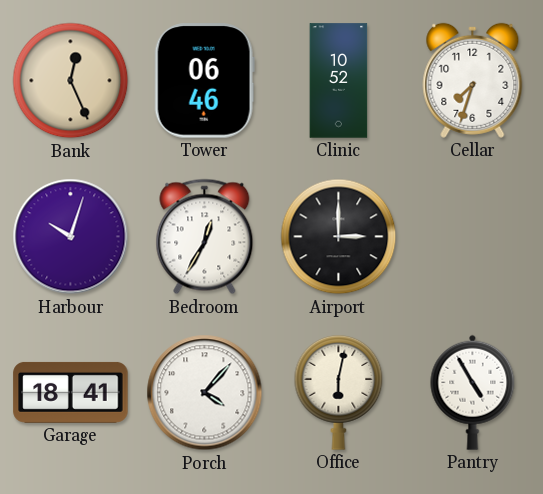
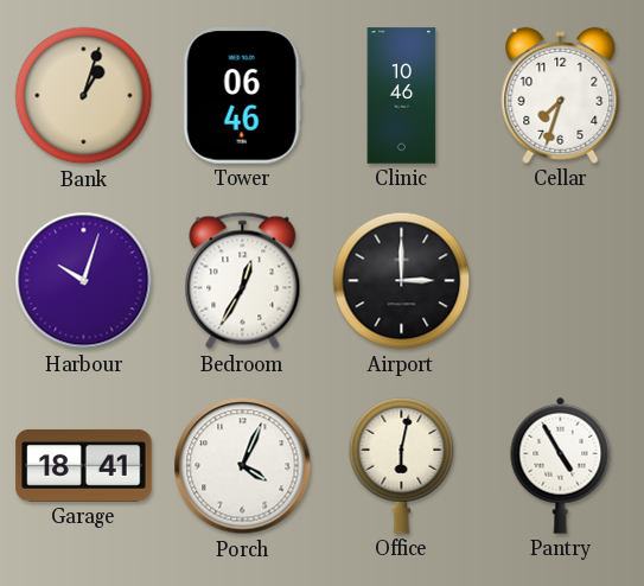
Bank: 12:26 -> 1:03
Clinic: 10:52 -> 10:46
Porch: 4:07 -> 4:04
